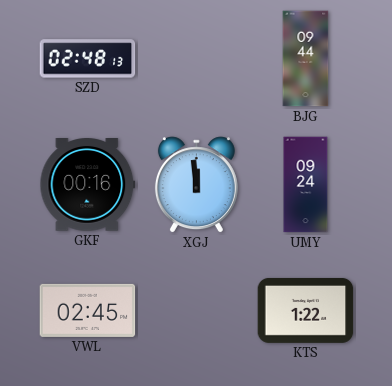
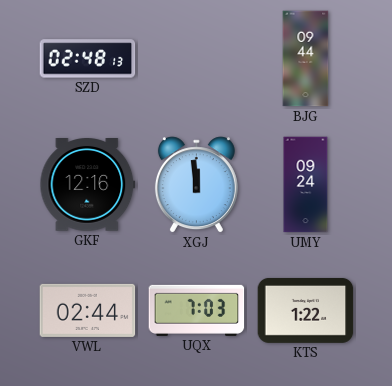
GKF: 00:16 -> 12:16
VWL: 02:45 -> 02:44
UQX: none -> 7:03
